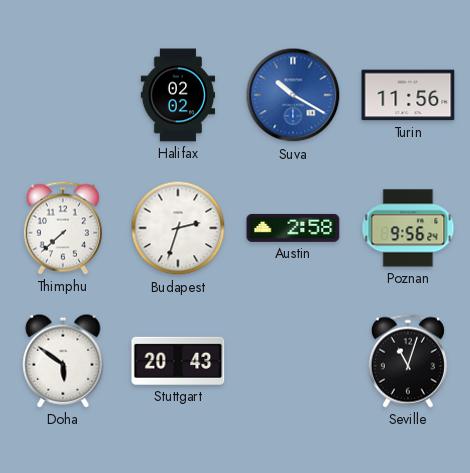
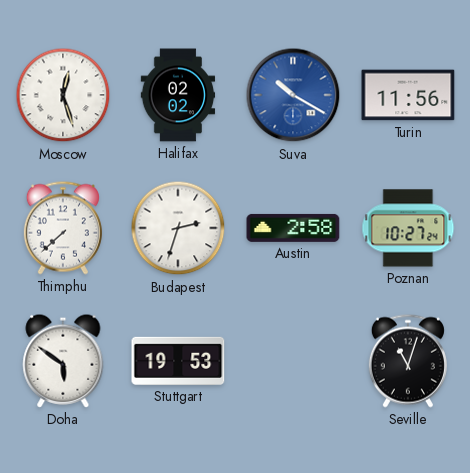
Moscow: none -> 12:27
Poznan: 9:56 -> 10:27
Stuttgart: 20:43 -> 19:53
